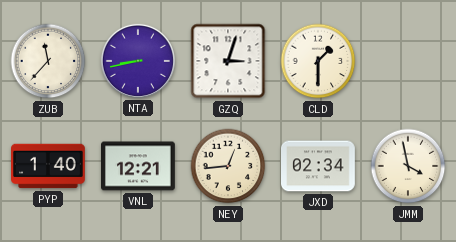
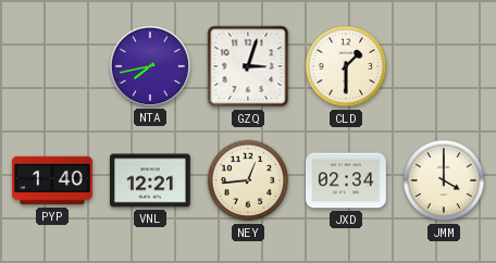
ZUB: 11:37 -> none
NTA: 8:43 -> 7:43
JMM: 3:58 -> 4:00
